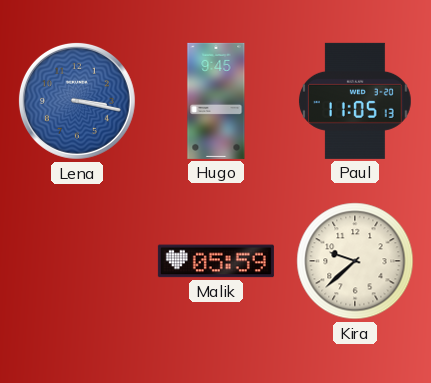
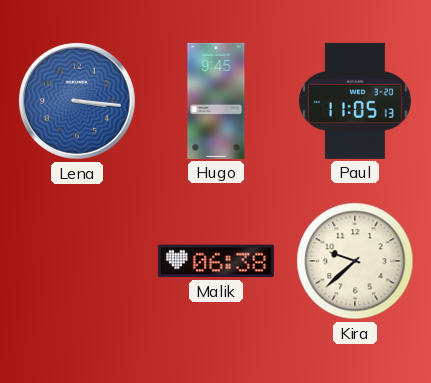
Lena: 3:17 -> 3:16
Malik: 05:59 -> 06:38
